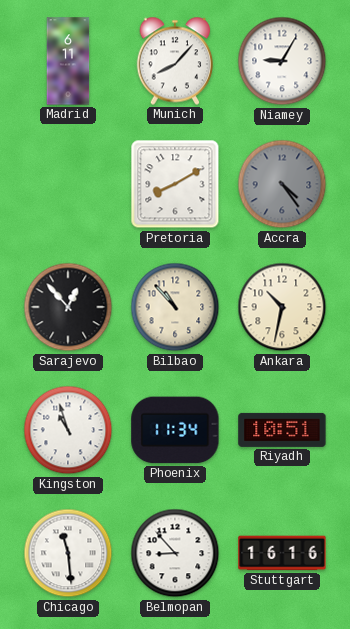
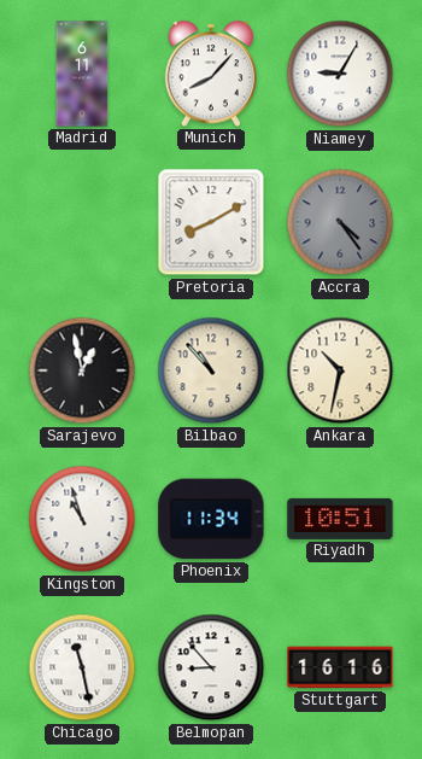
Sarajevo: 12:53 -> 12:58
Chicago: 11:29 -> 11:28
